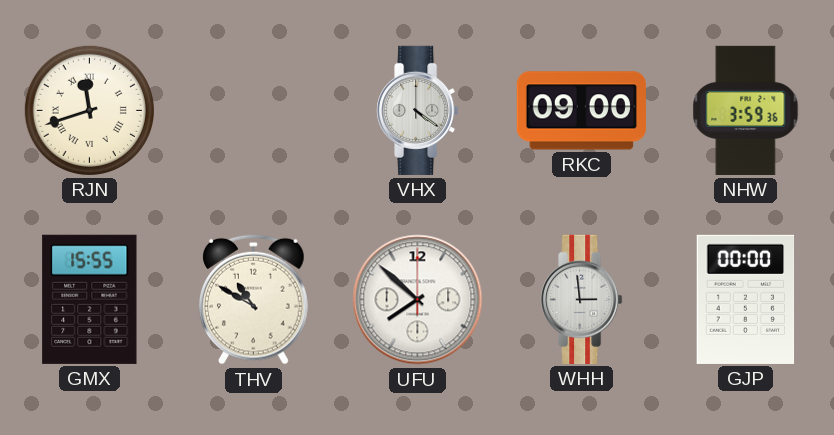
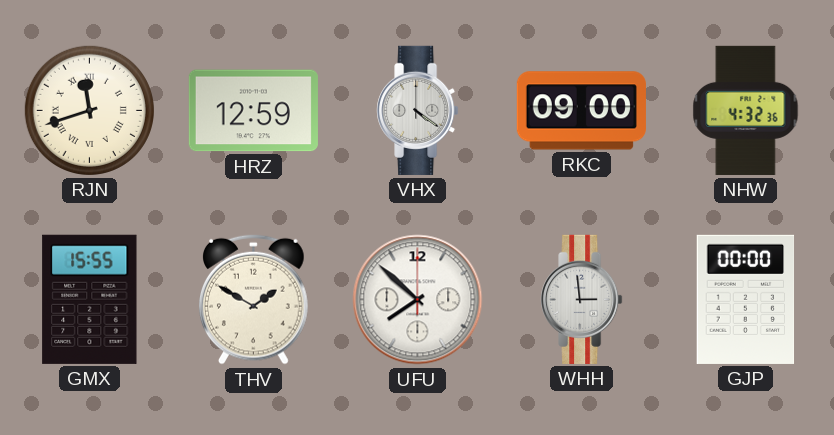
HRZ: none -> 12:59
NHW: 3:59 -> 4:32
THV: 10:50 -> 1:50
